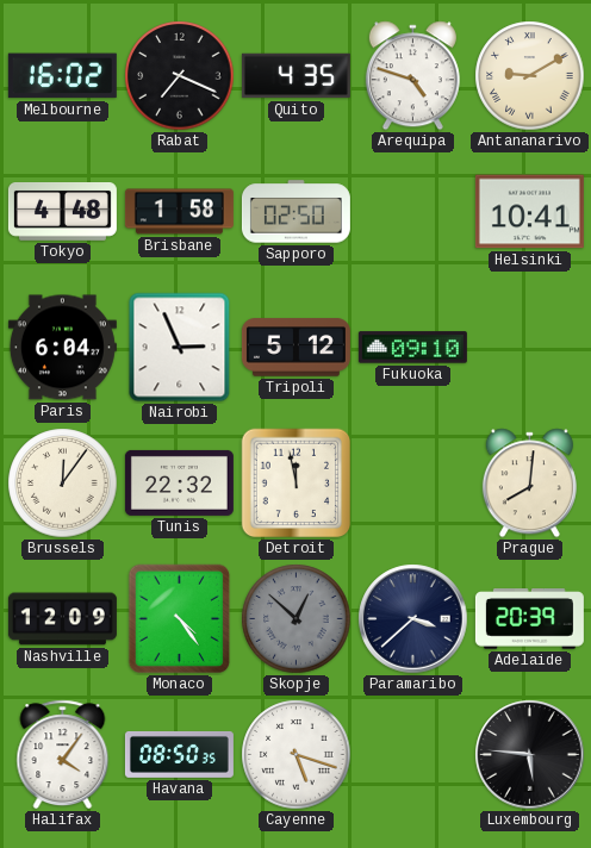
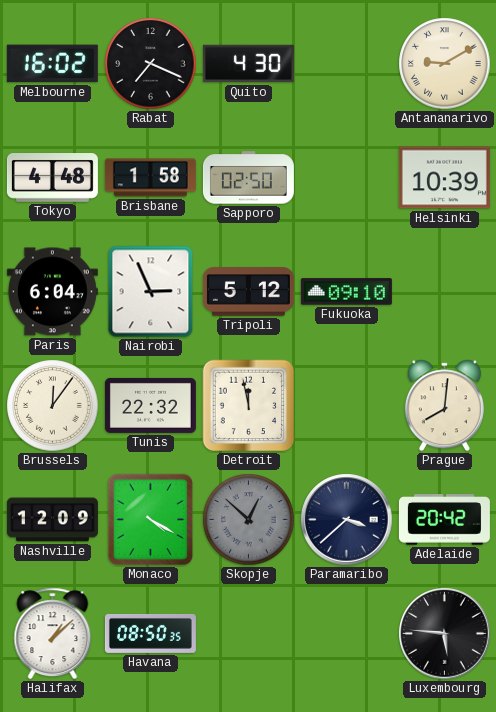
Quito: 4:35 -> 4:30
Arequipa: 4:48 -> none
Helsinki: 10:41 -> 10:39
Monaco: 4:24 -> 4:20
Adelaide: 20:39 -> 20:42
Halifax: 4:06 -> 1:08
Cayenne: 5:18 -> none
